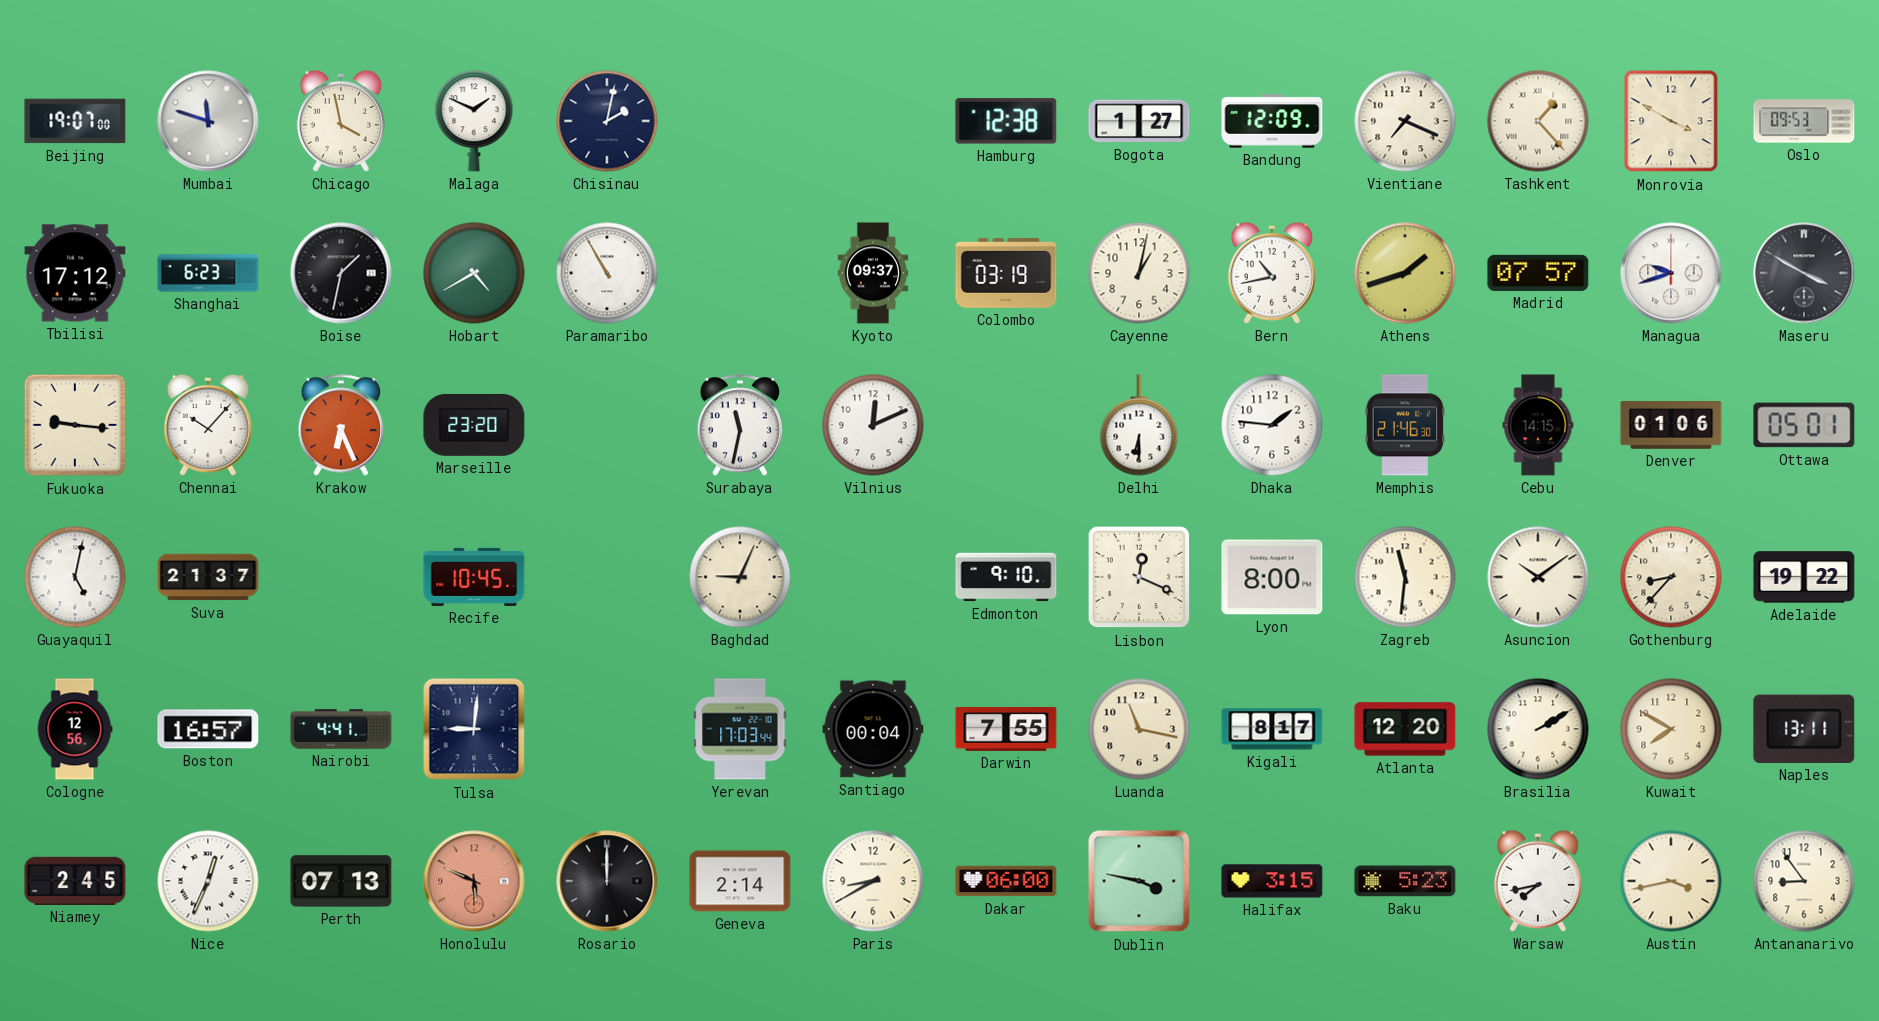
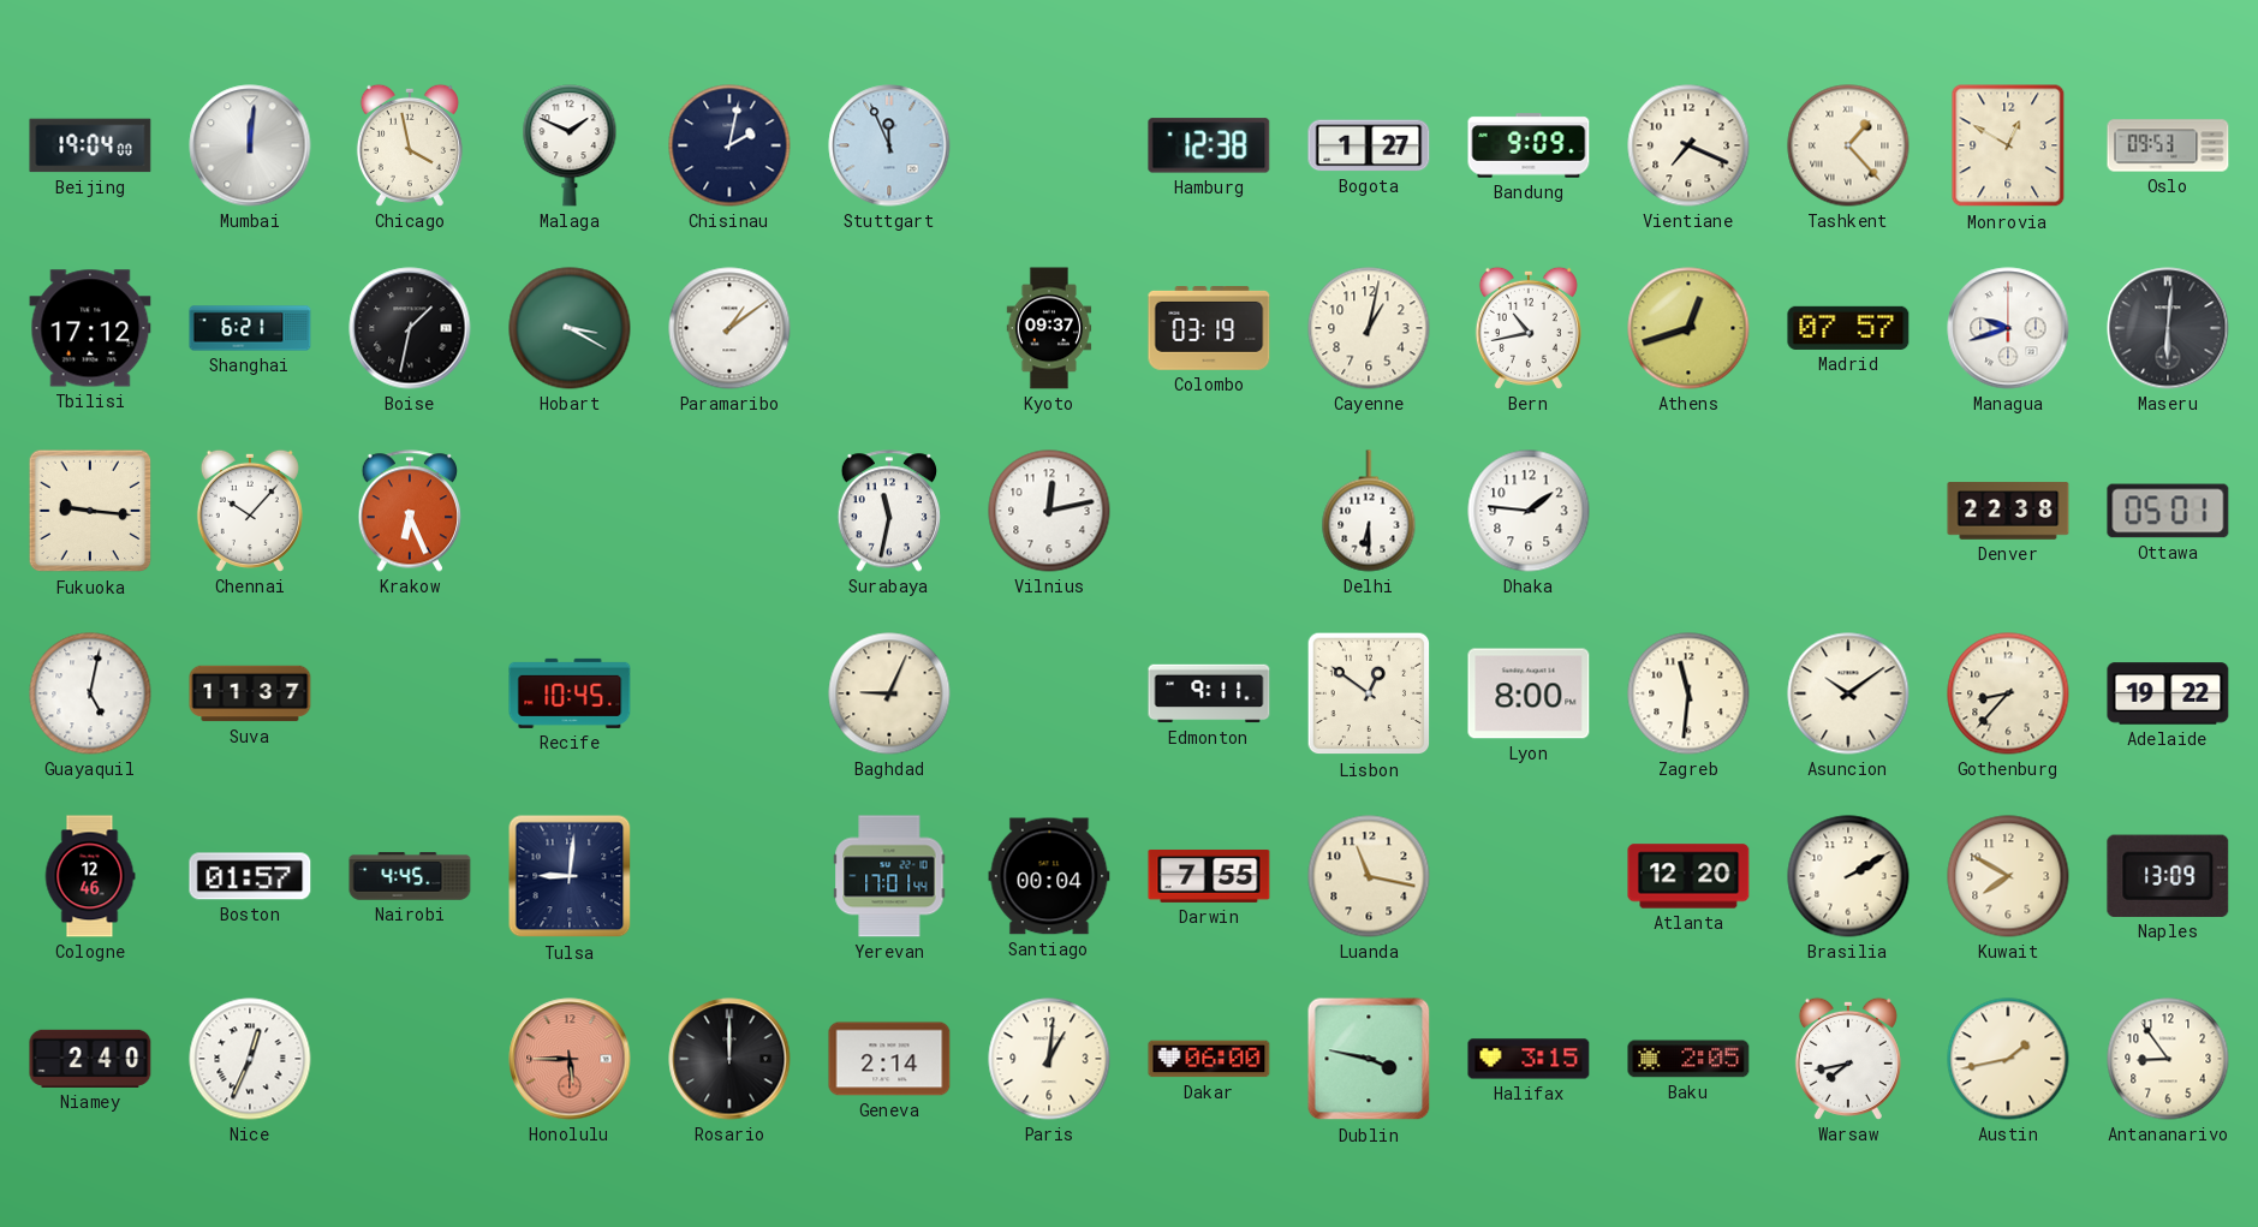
Beijing: 19:07 -> 19:04
Mumbai: 11:48 -> 12:01
Stuttgart: none -> 11:56
Bandung: 12:09 -> 9:09
Monrovia: 3:50 -> 12:50
Shanghai: 6:23 -> 6:21
Hobart: 4:40 -> 3:20
Paramaribo: 10:55 -> 1:09
Athens: 1:42 -> 12:42
Maseru: 3:50 -> 6:01
Marseille: 23:20 -> none
Vilnius: 12:11 -> 12:13
Memphis: 21:46 -> none
Cebu: 14:15 -> none
Denver: 01:06 -> 22:38
Suva: 21:37 -> 11:37
Edmonton: 9:10 -> 9:11
Lisbon: 12:19 -> 12:51
Cologne: 12:56 -> 12:46
Boston: 16:57 -> 01:57
Nairobi: 4:41 -> 4:45
Yerevan: 17:03 -> 17:01
Kigali: 8:17 -> none
Naples: 13:11 -> 13:09
Niamey: 2:45 -> 2:40
Perth: 07:13 -> none
Honolulu: 5:49 -> 5:45
Paris: 8:40 -> 1:01
Baku: 5:23 -> 2:05
Austin: 3:43 -> 1:43
